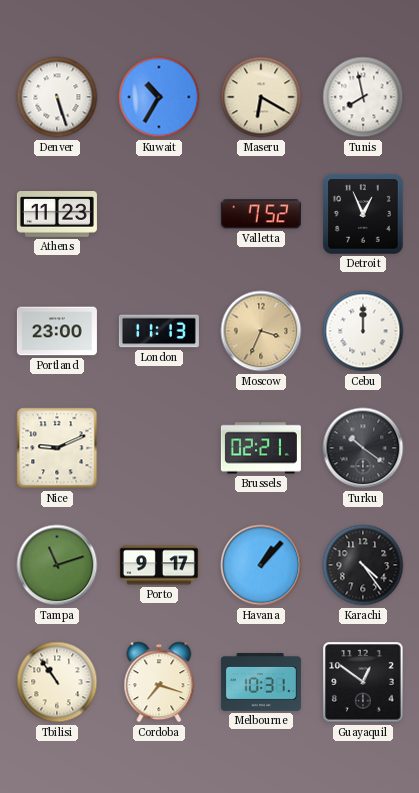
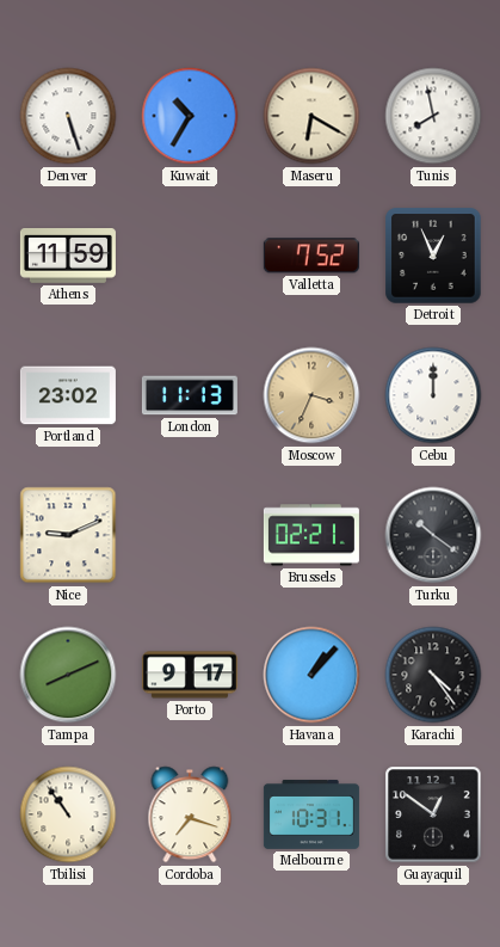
Athens: 11:23 -> 11:59
Portland: 23:00 -> 23:02
Tampa: 11:12 -> 8:11
